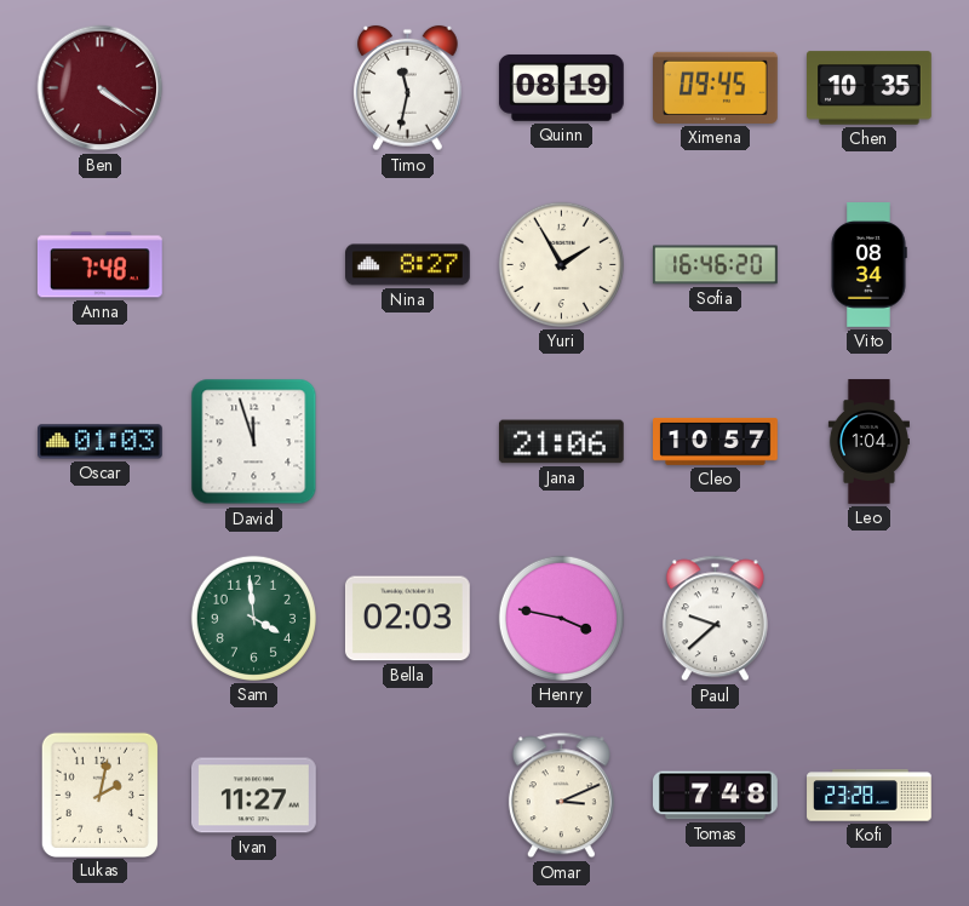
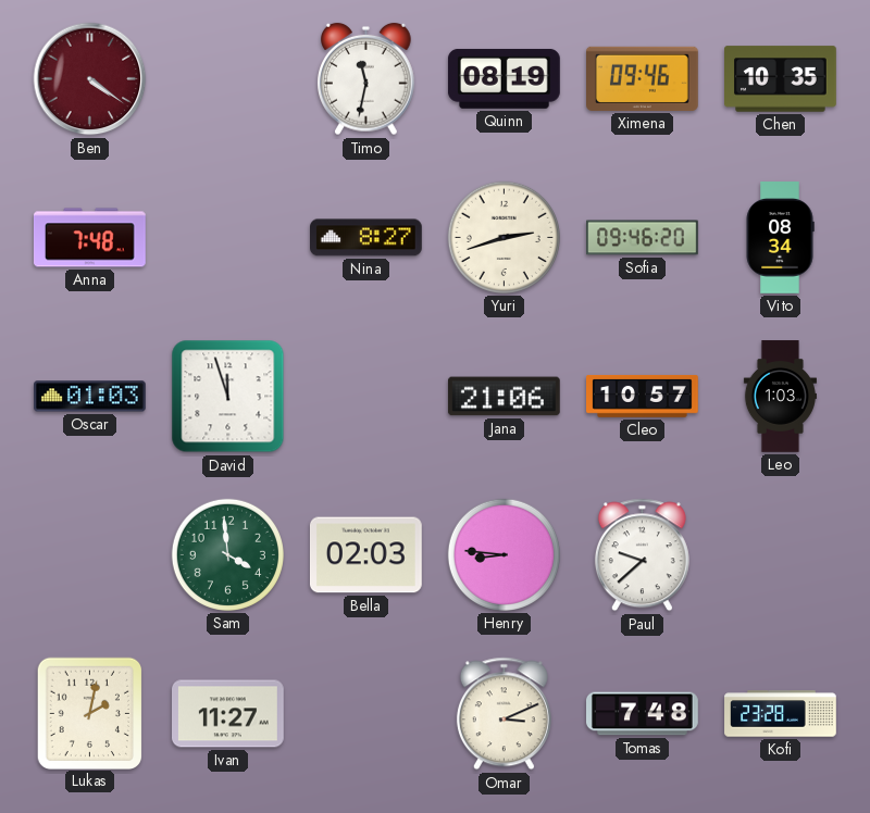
Ximena: 09:45 -> 09:46
Yuri: 1:55 -> 2:42
Sofia: 16:46 -> 09:46
Leo: 1:04 -> 1:03
Henry: 3:47 -> 8:46
